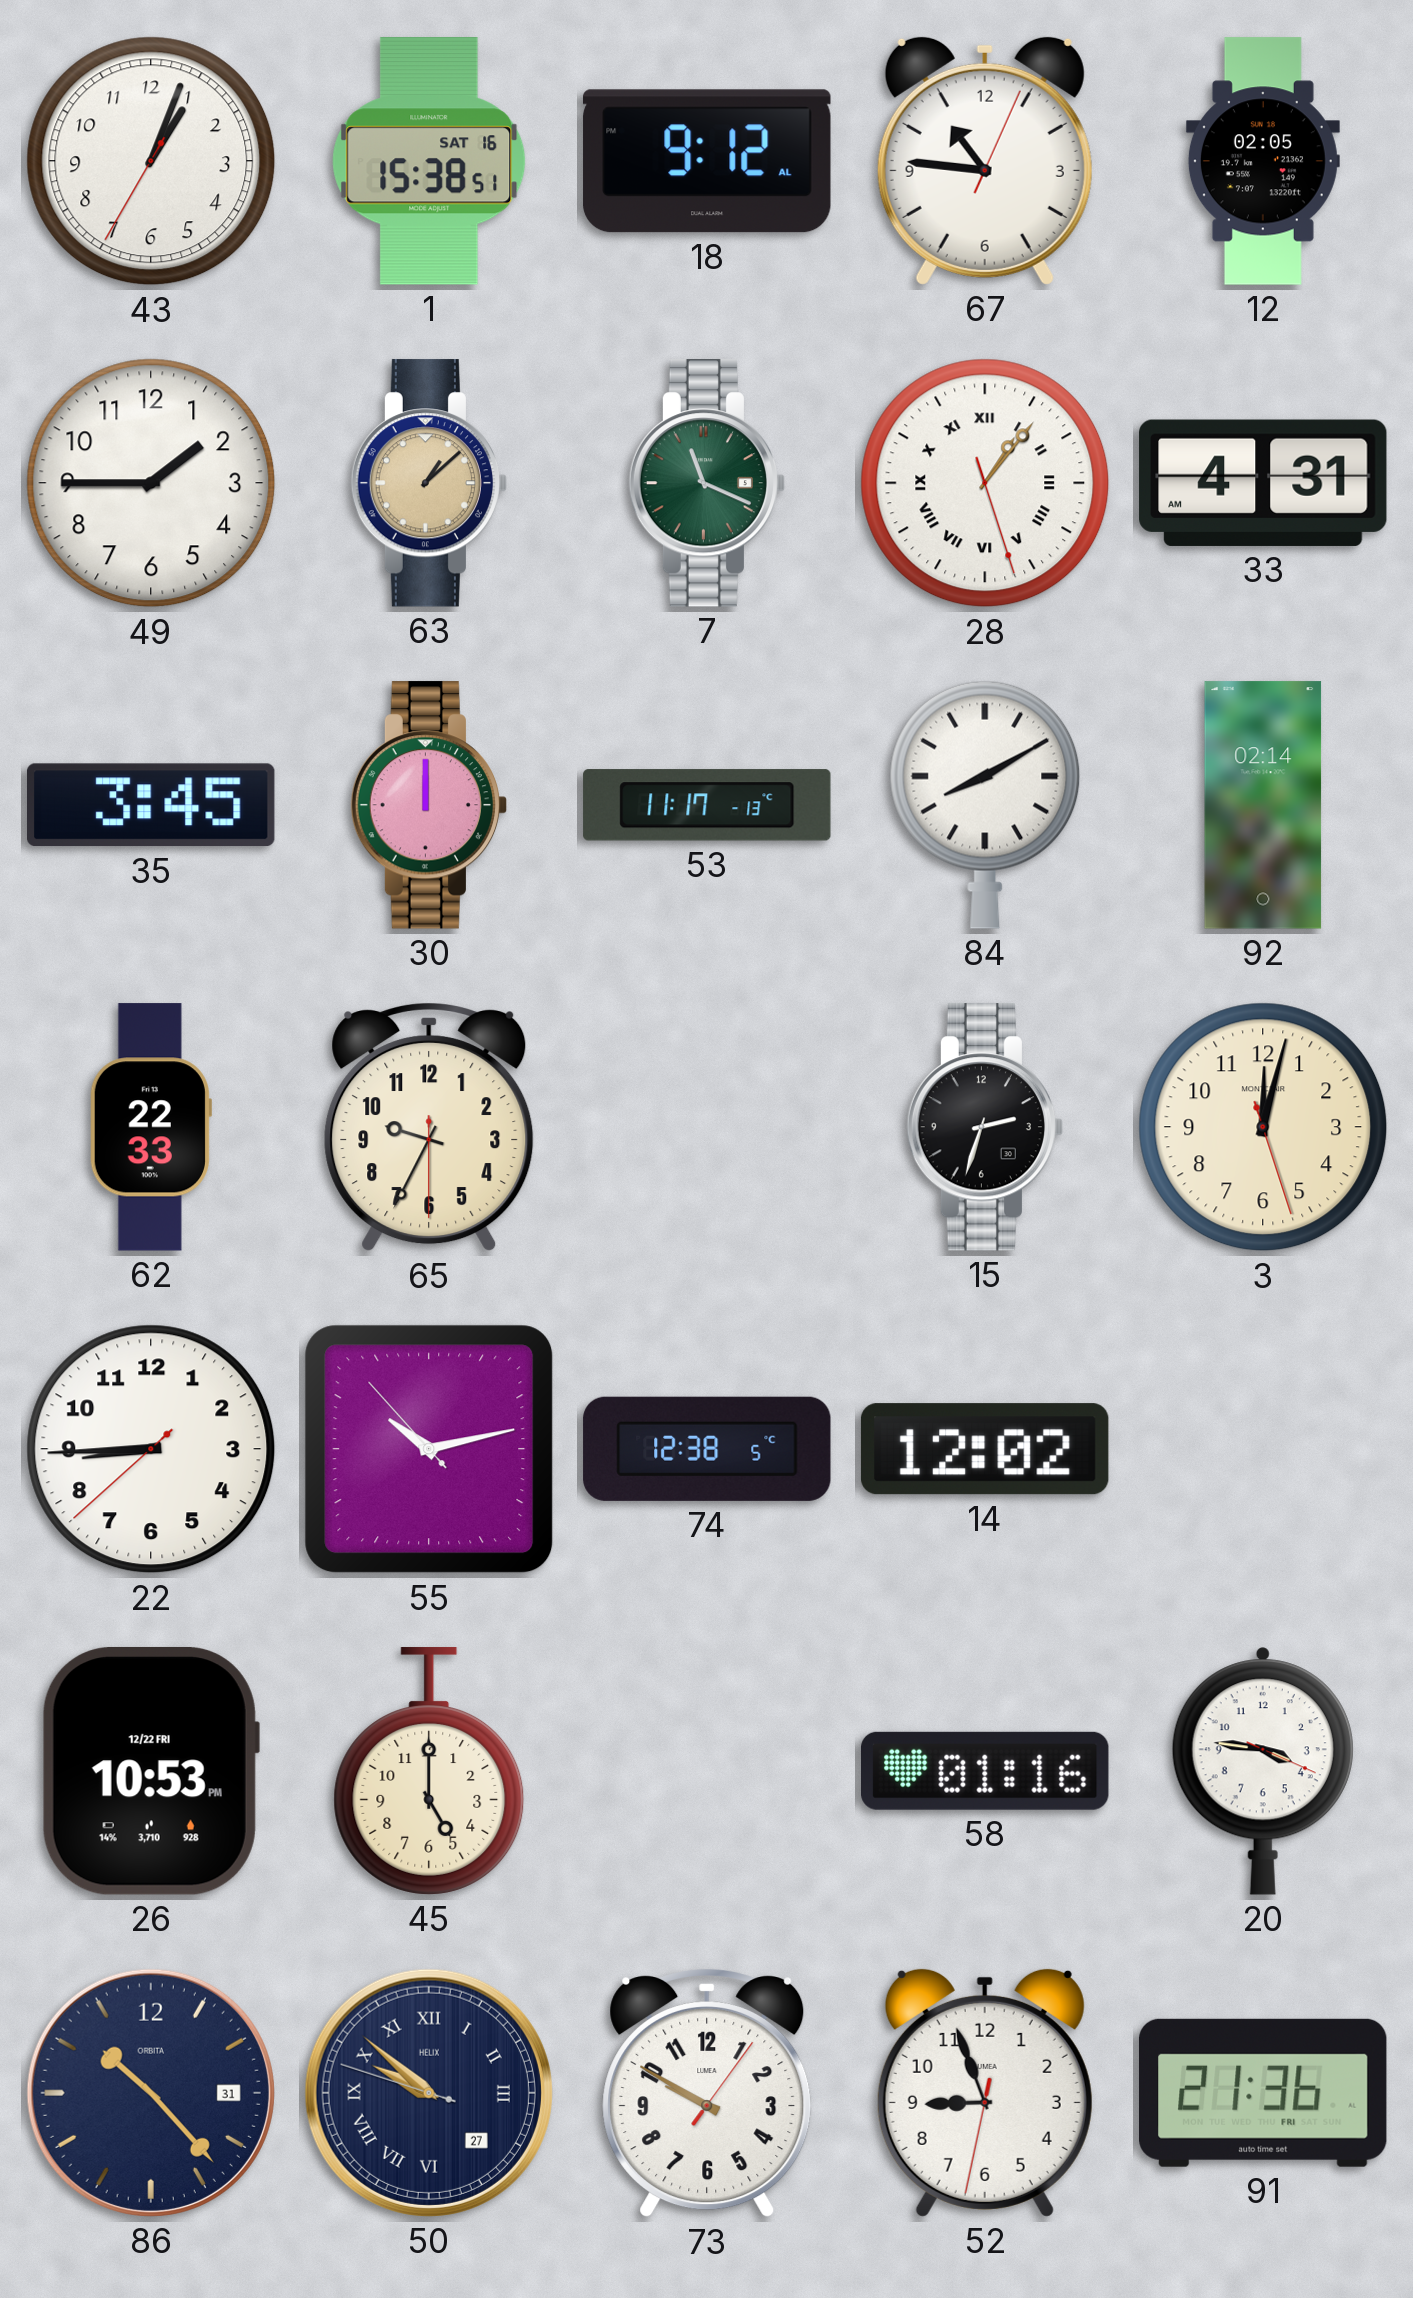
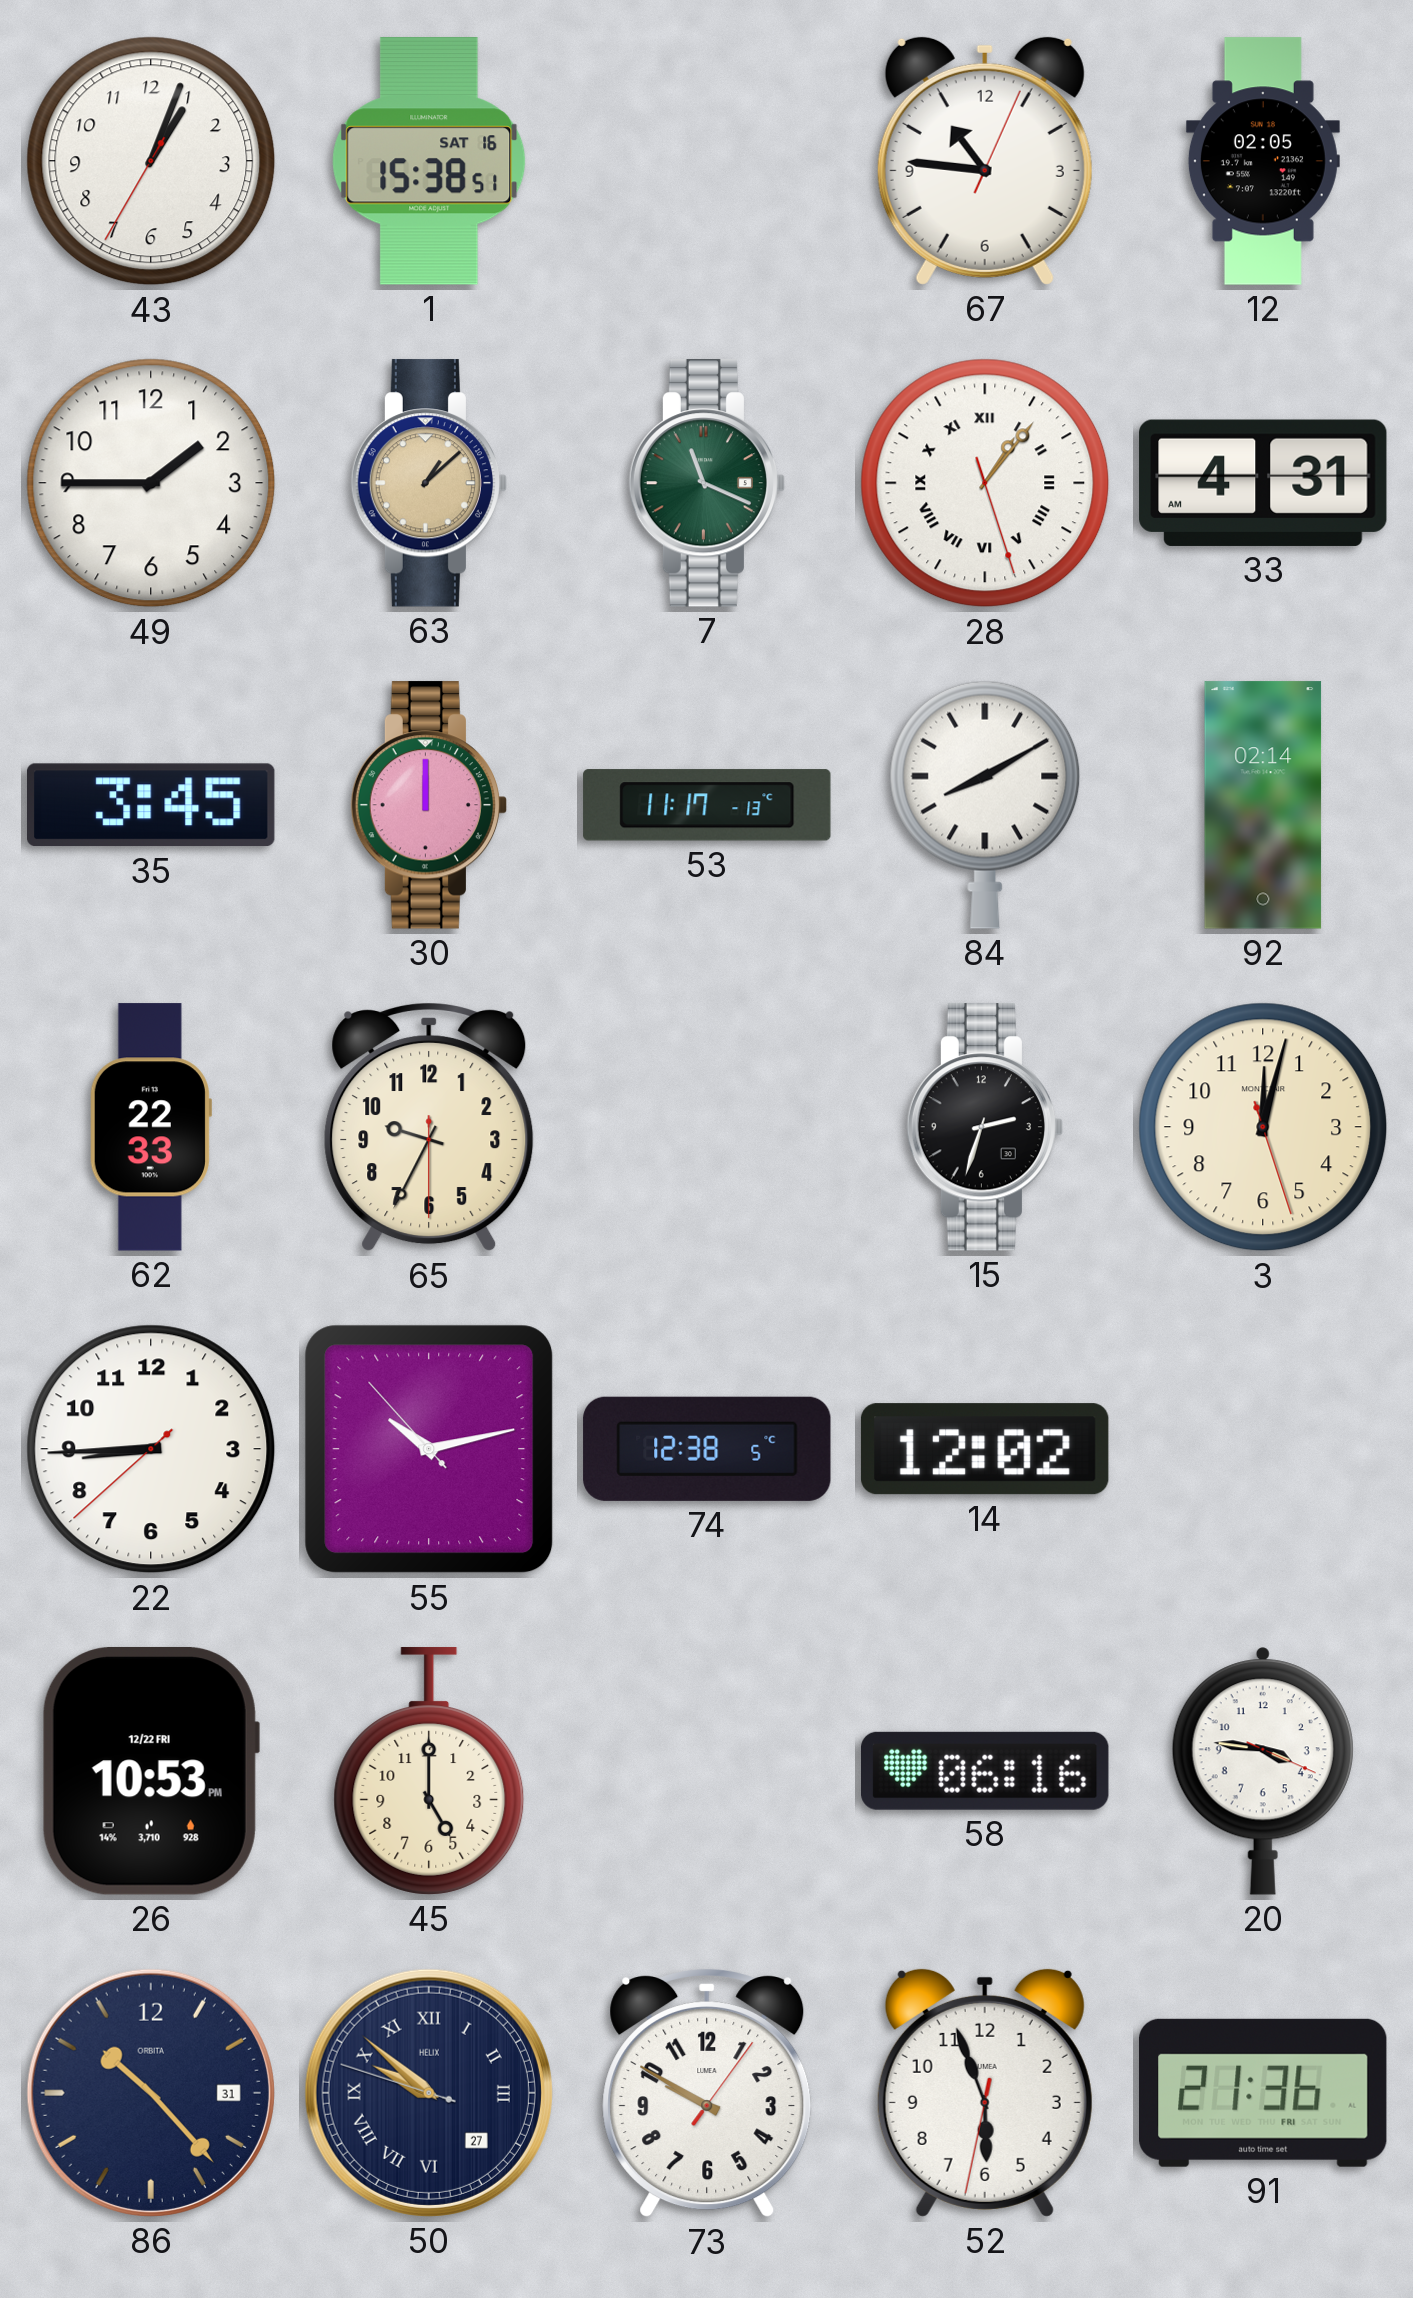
18: 9:12 -> none
58: 01:16 -> 06:16
52: 8:56 -> 5:56
